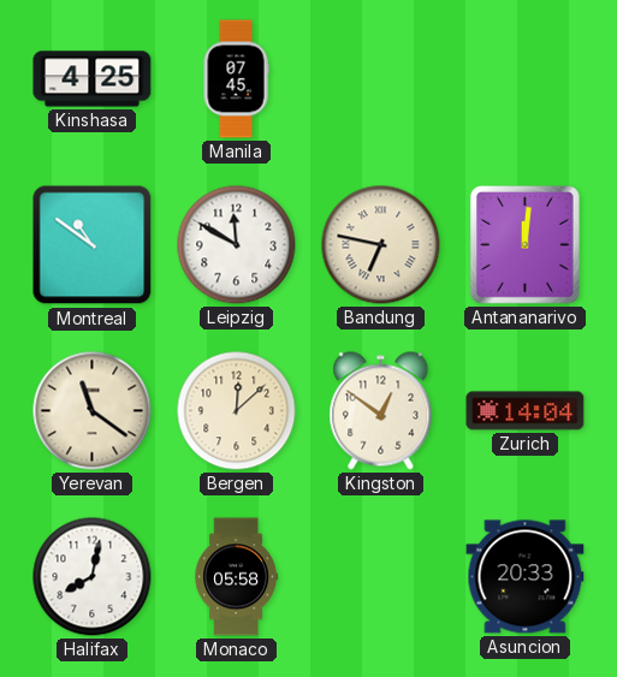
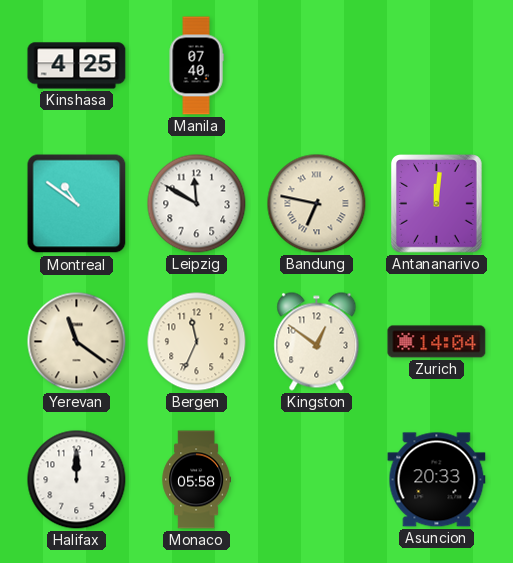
Manila: 07:45 -> 07:40
Bergen: 12:08 -> 11:34
Halifax: 8:02 -> 12:00
